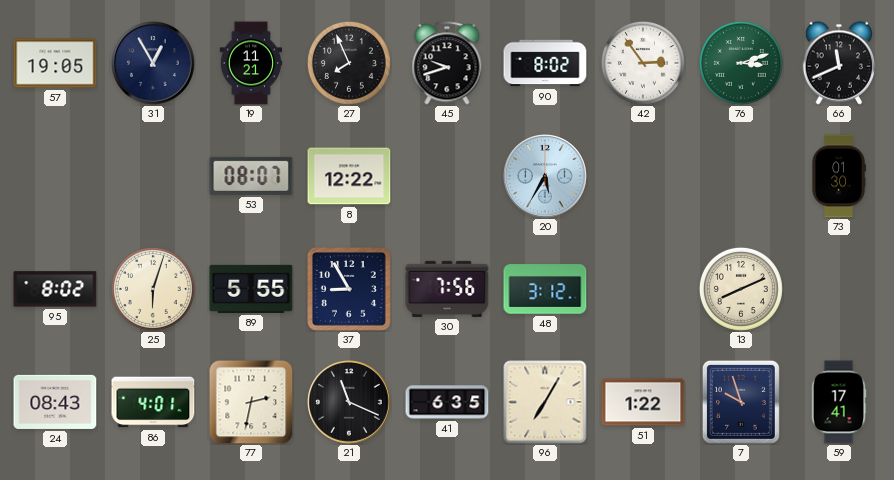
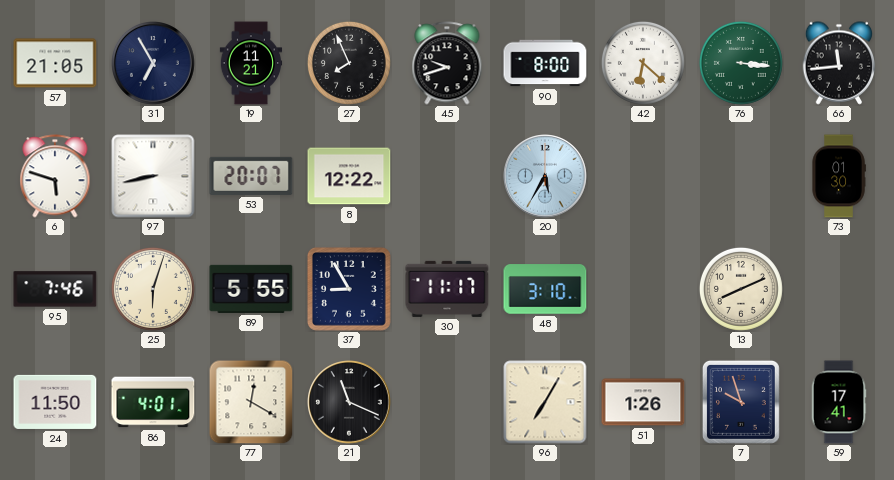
57: 19:05 -> 21:05
31: 12:55 -> 6:55
90: 8:02 -> 8:00
42: 2:54 -> 6:22
76: 3:12 -> 3:16
66: 11:41 -> 11:44
6: none -> 5:48
97: none -> 8:43
53: 08:07 -> 20:07
95: 8:02 -> 7:46
30: 7:56 -> 11:17
48: 3:12 -> 3:10
24: 08:43 -> 11:50
77: 2:32 -> 12:20
41: 6:35 -> none
51: 1:22 -> 1:26
